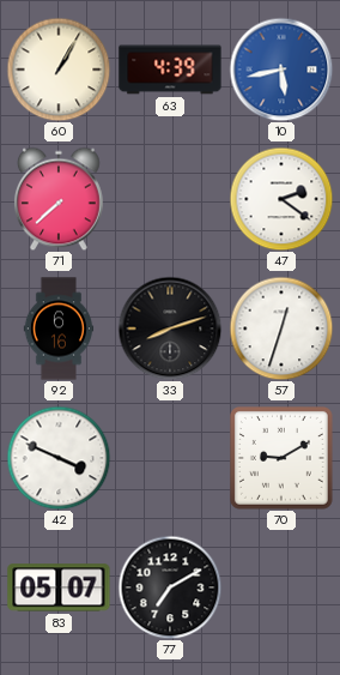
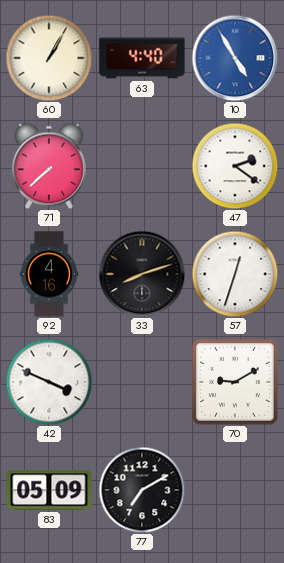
63: 4:39 -> 4:40
10: 5:43 -> 4:55
92: 6:16 -> 4:16
83: 05:07 -> 05:09
